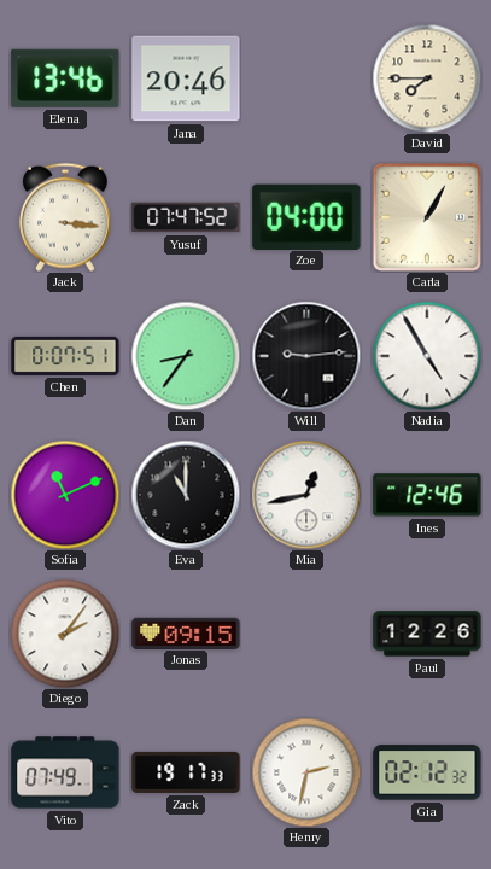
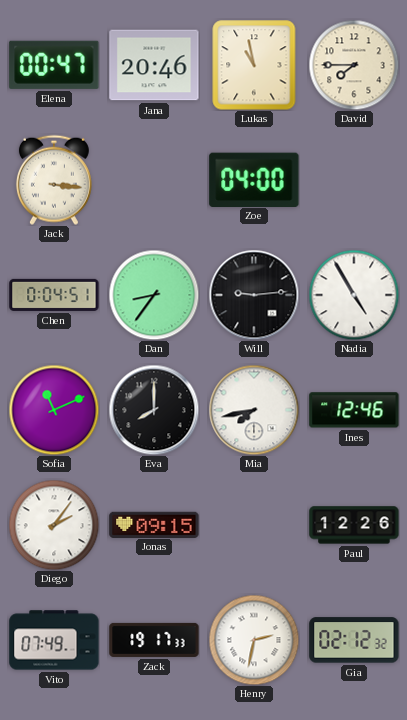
Elena: 13:46 -> 00:47
Lukas: none -> 10:58
Yusuf: 07:47 -> none
Carla: 1:05 -> none
Chen: 0:07 -> 0:04
Eva: 11:00 -> 8:00
Mia: 12:43 -> 7:43
